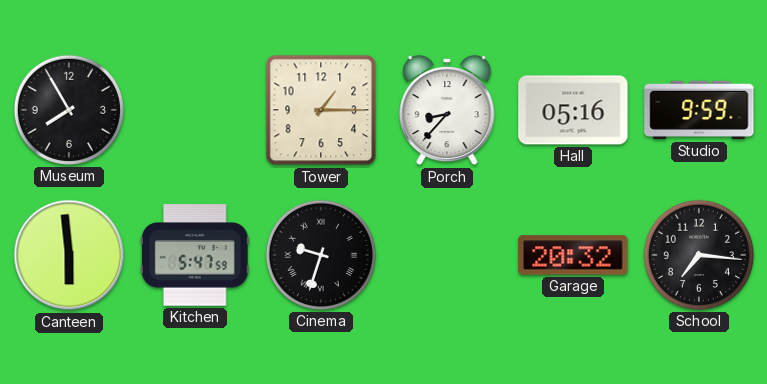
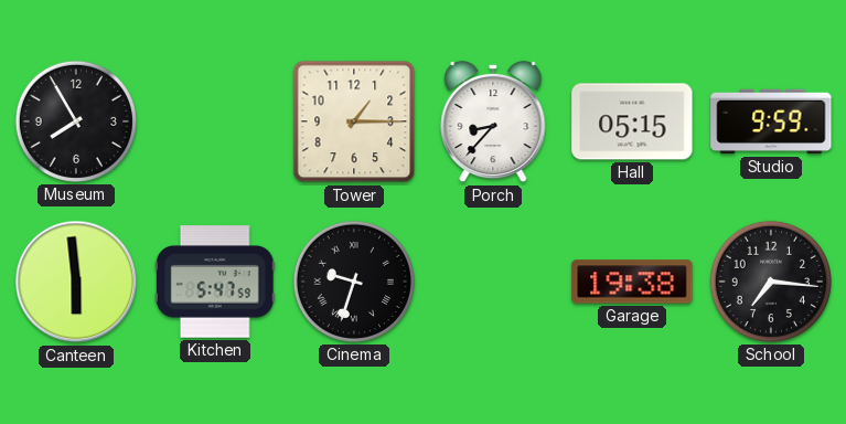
Hall: 05:16 -> 05:15
Garage: 20:32 -> 19:38
